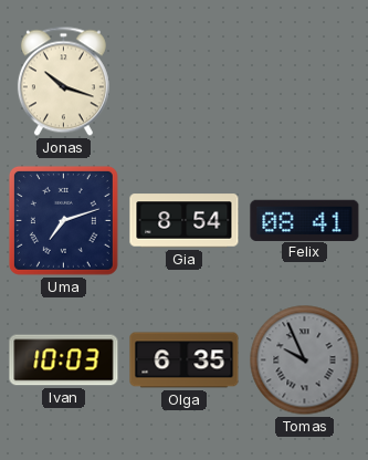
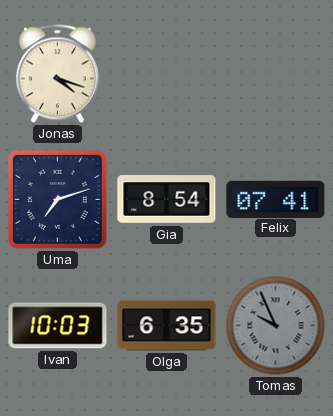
Jonas: 10:18 -> 4:18
Felix: 08:41 -> 07:41
